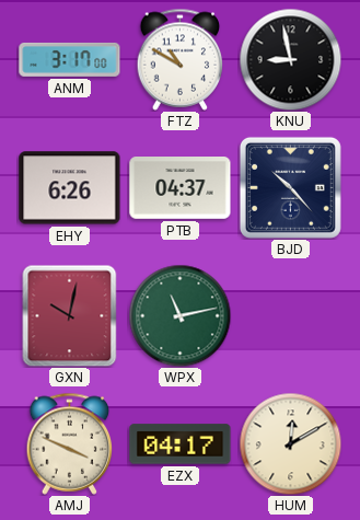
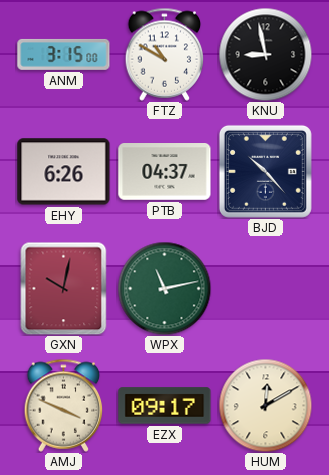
ANM: 3:17 -> 3:15
EZX: 04:17 -> 09:17
